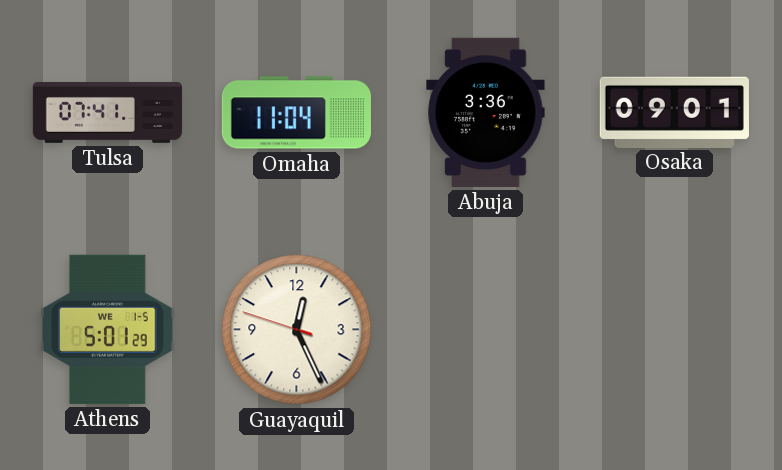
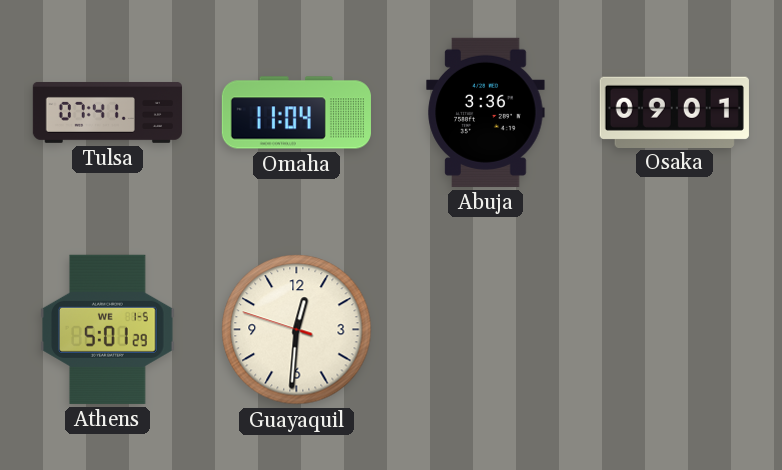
Guayaquil: 12:25 -> 12:30
